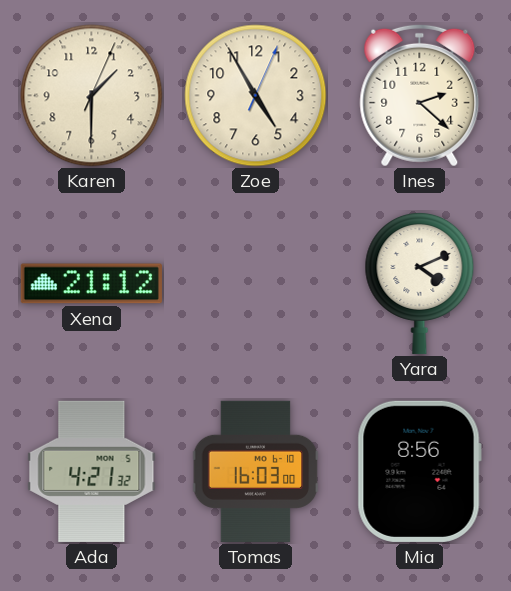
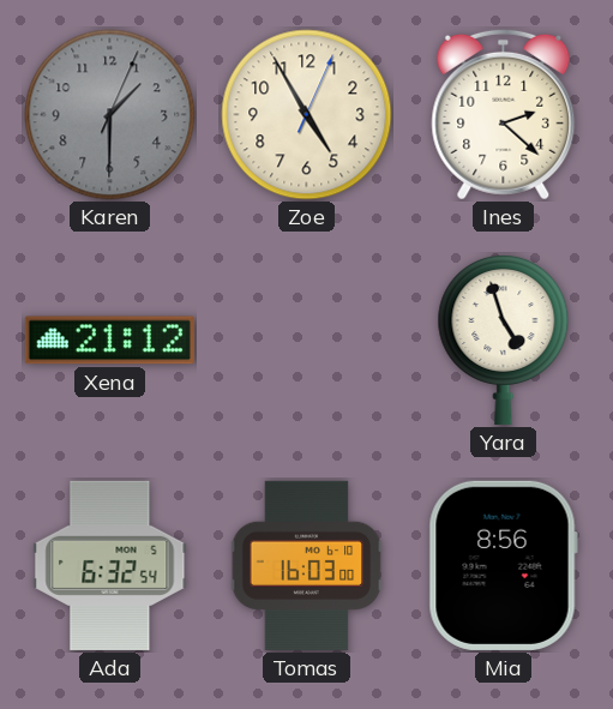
Karen dial: cream -> grey
Yara: 4:11 -> 4:57
Ada: 4:21 -> 6:32
